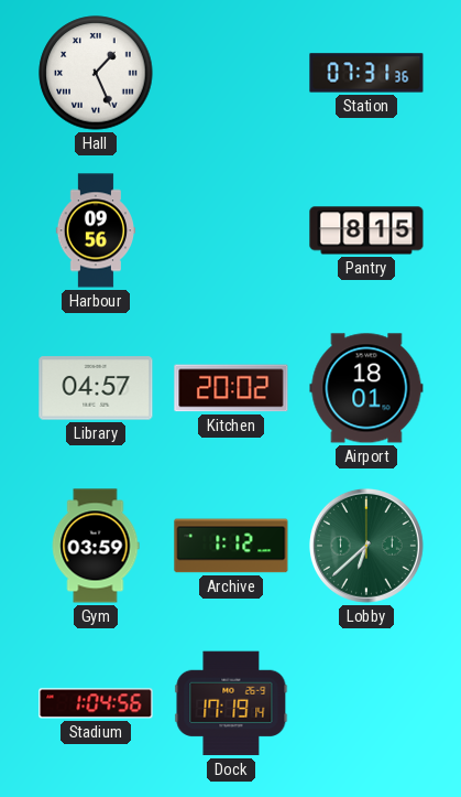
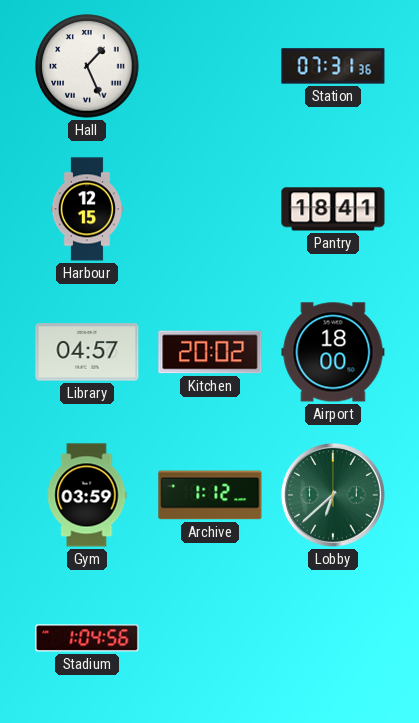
Harbour: 09:56 -> 12:15
Pantry: 8:15 -> 18:41
Airport: 18:01 -> 18:00
Dock: 17:19 -> none
